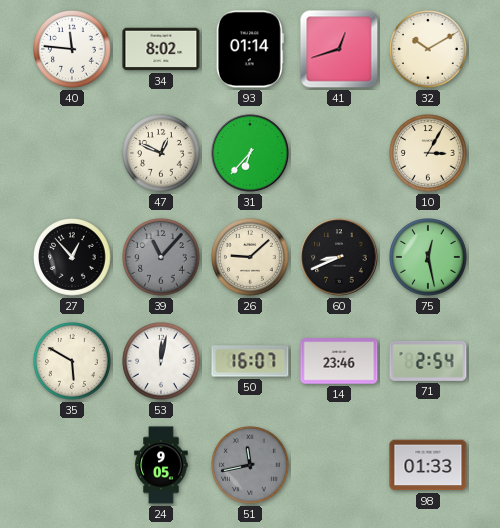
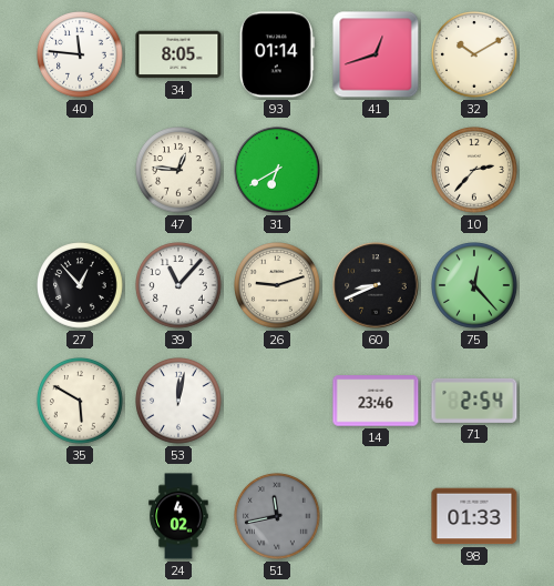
34: 8:02 -> 8:05
47: 12:49 -> 12:46
31: 6:37 -> 6:40
10: 3:05 -> 2:37
39 dial: grey -> white
26: 9:08 -> 9:12
75: 12:28 -> 12:23
50: 16:07 -> none
24: 9:05 -> 4:02
